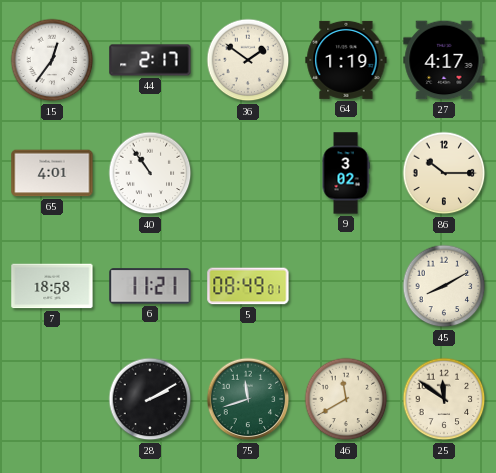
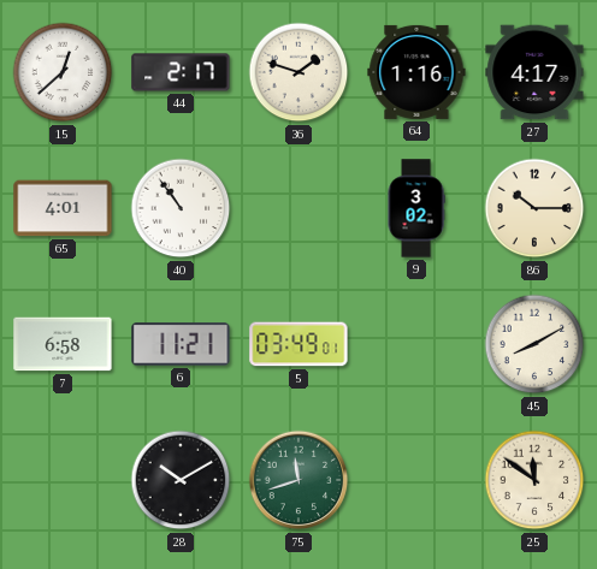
15: 12:36 -> 12:38
36: 1:51 -> 1:48
64: 1:19 -> 1:16
7: 18:58 -> 6:58
5: 08:49 -> 03:49
28: 2:10 -> 10:10
46: 11:40 -> none
